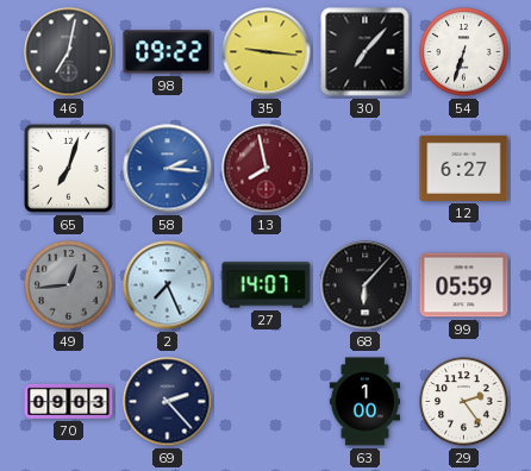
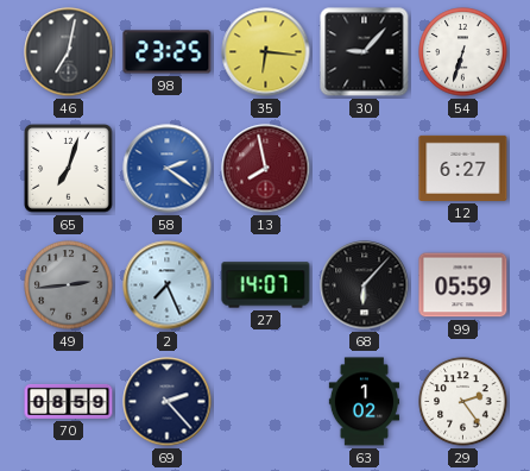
98: 09:22 -> 23:25
35: 9:16 -> 6:16
30: 7:07 -> 9:07
58: 2:16 -> 2:21
49: 12:44 -> 2:44
70: 09:03 -> 08:59
63: 1:00 -> 1:02
